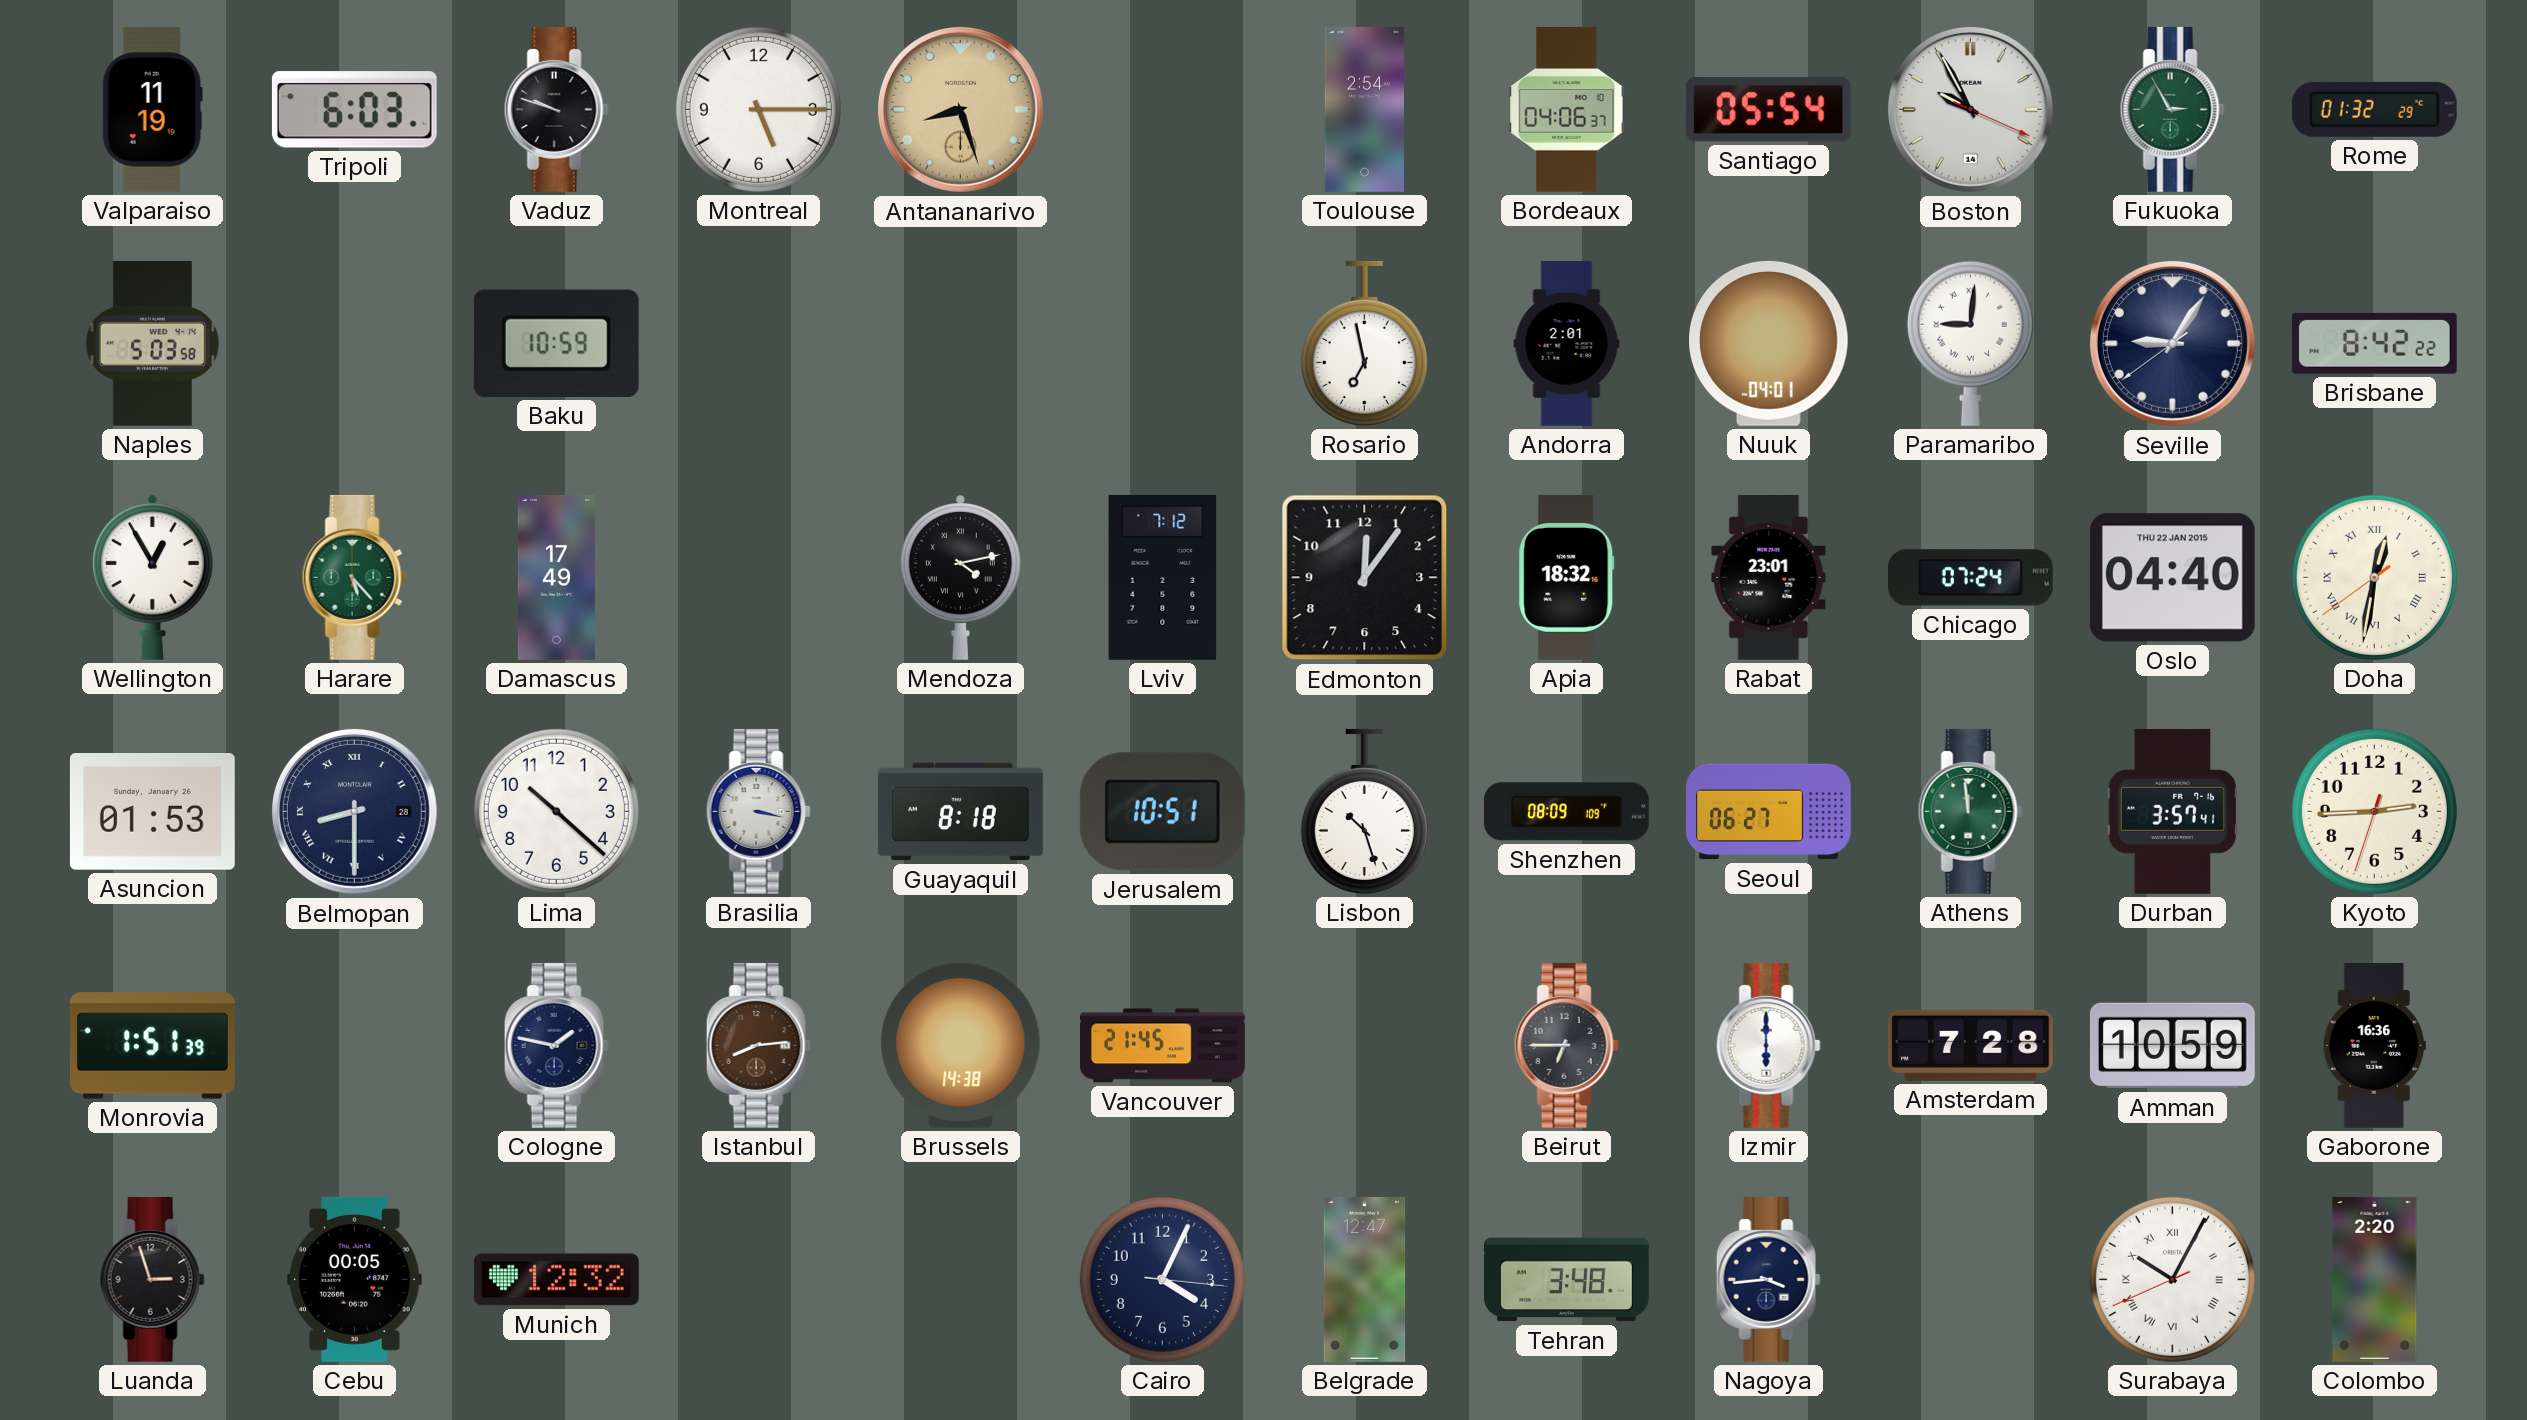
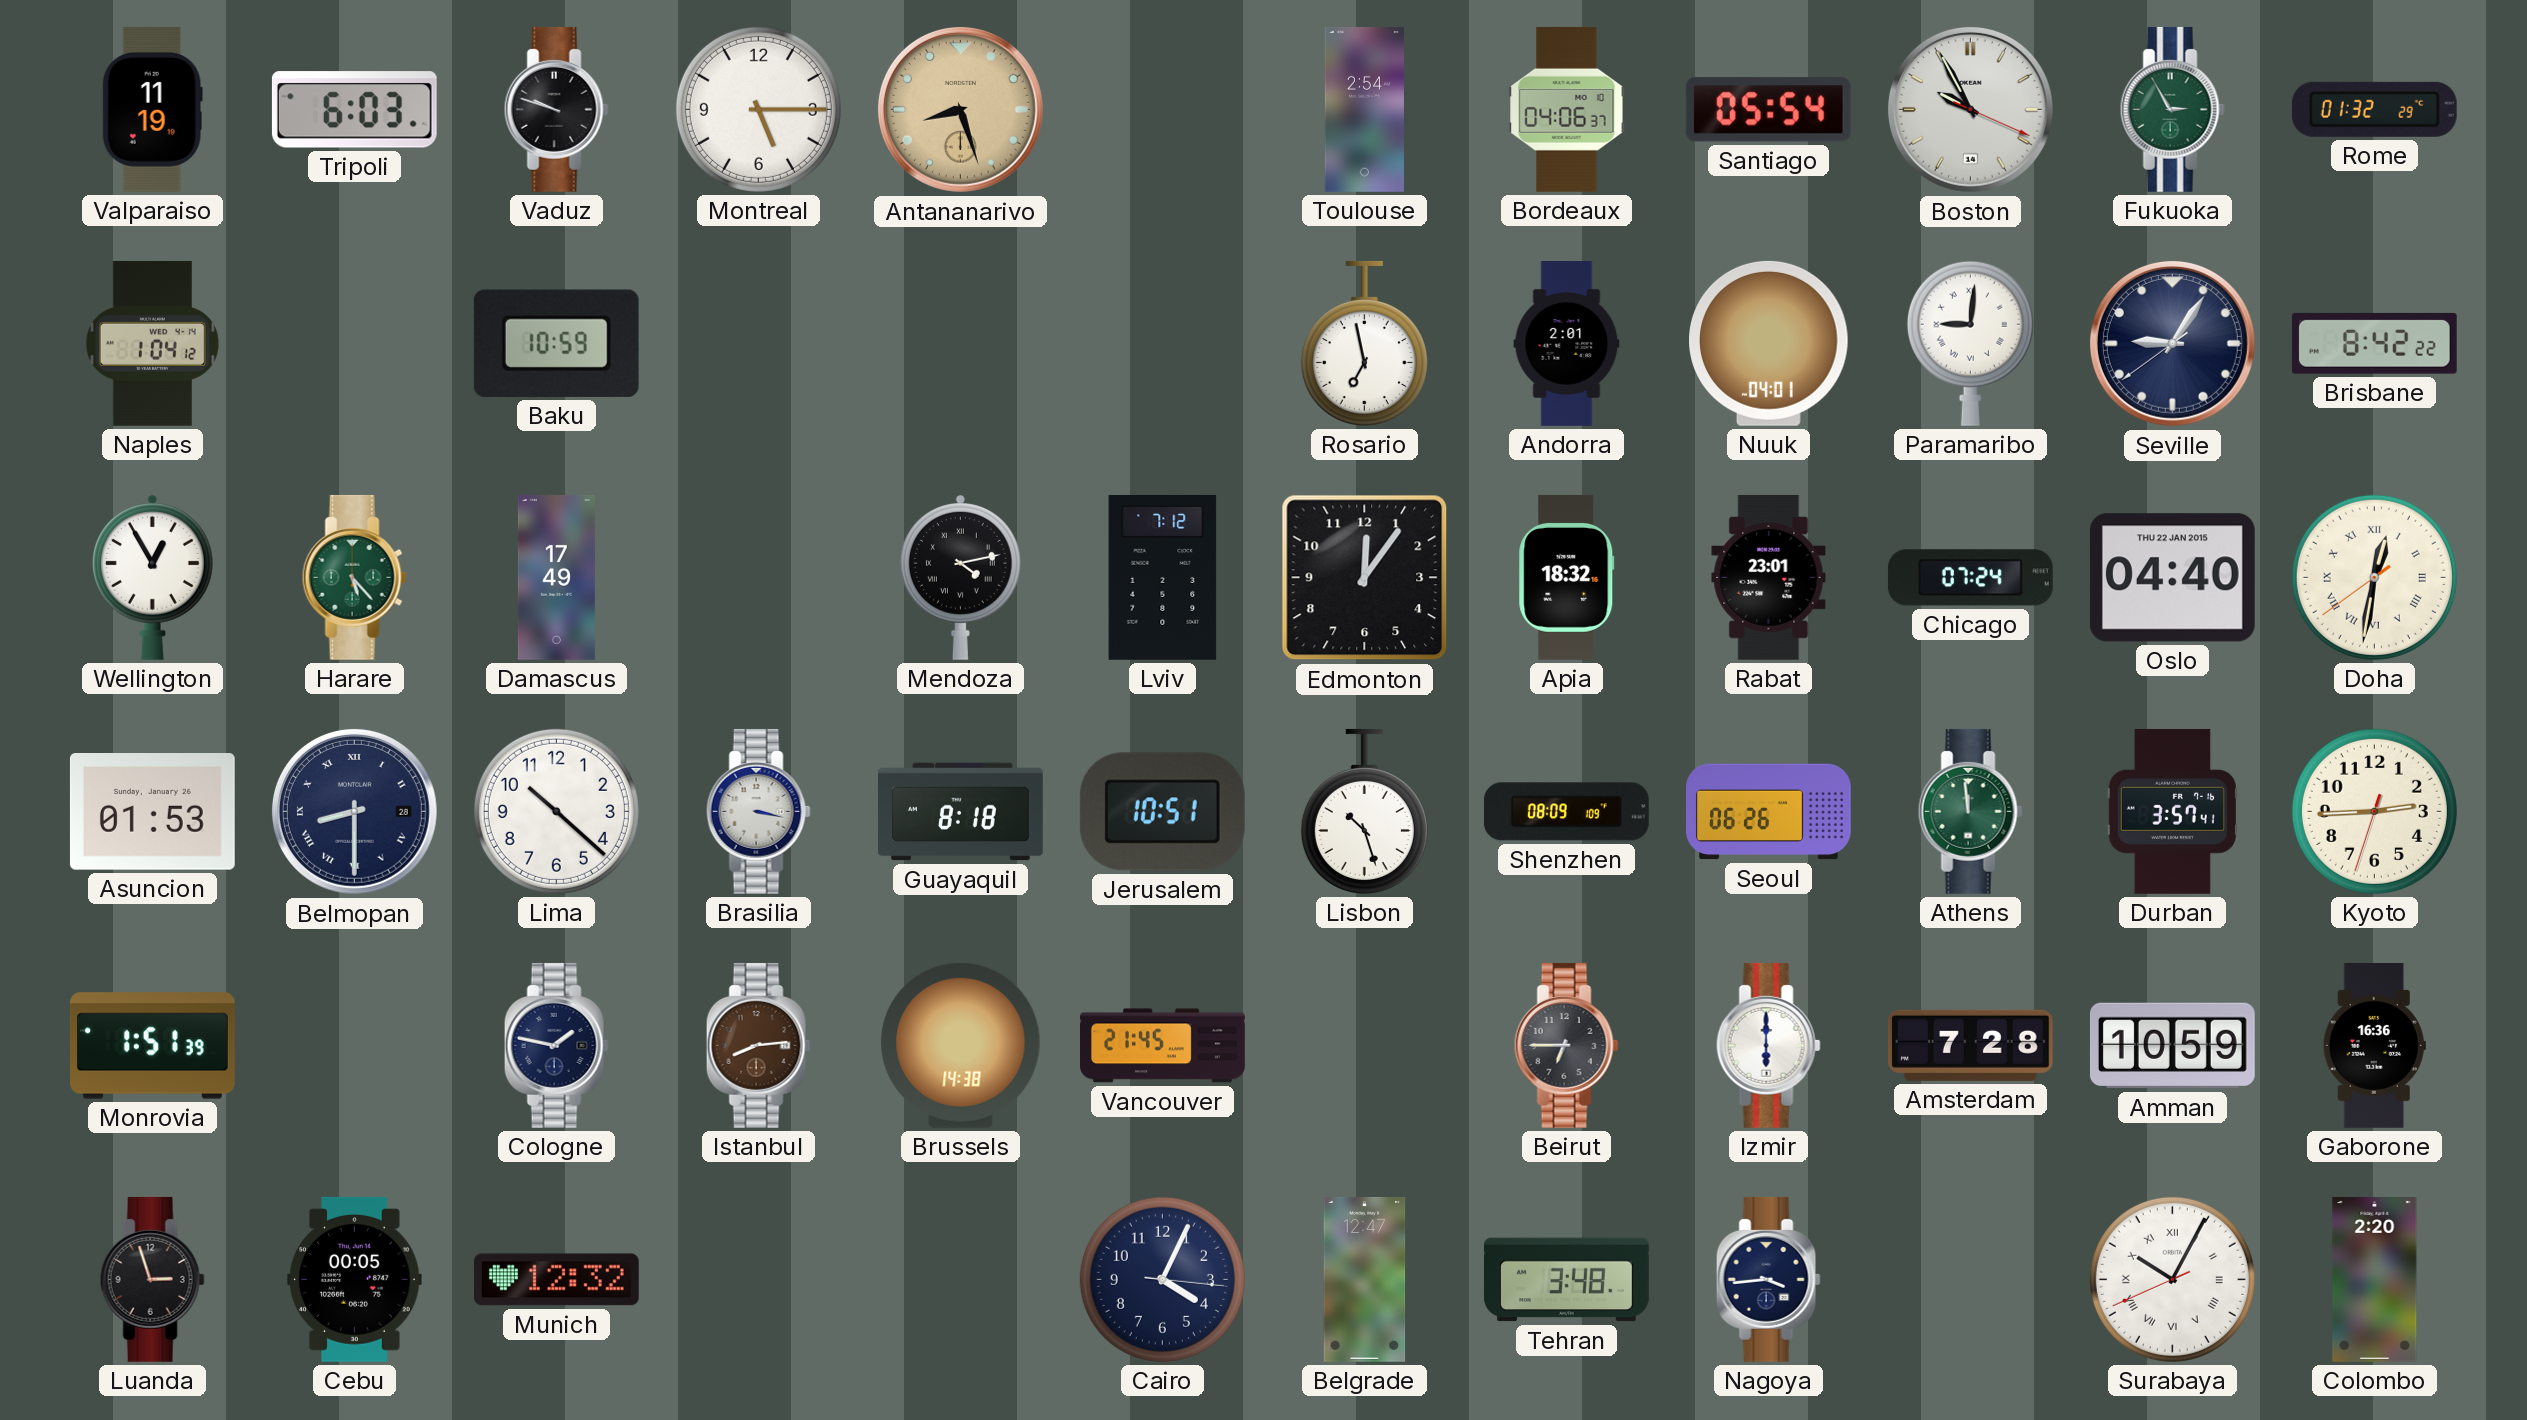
Naples: 5:03 -> 1:04
Seoul: 06:27 -> 06:26
